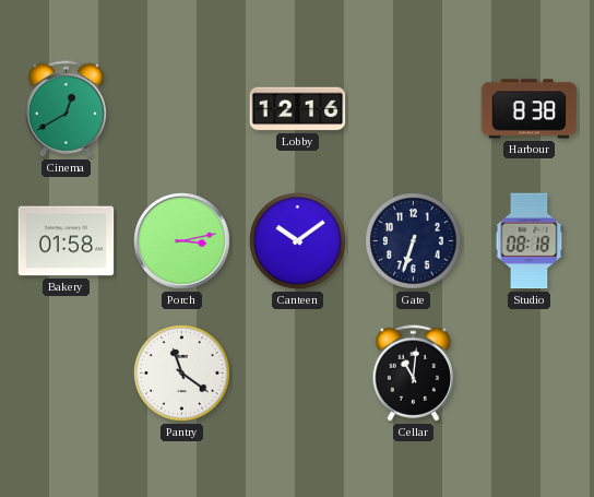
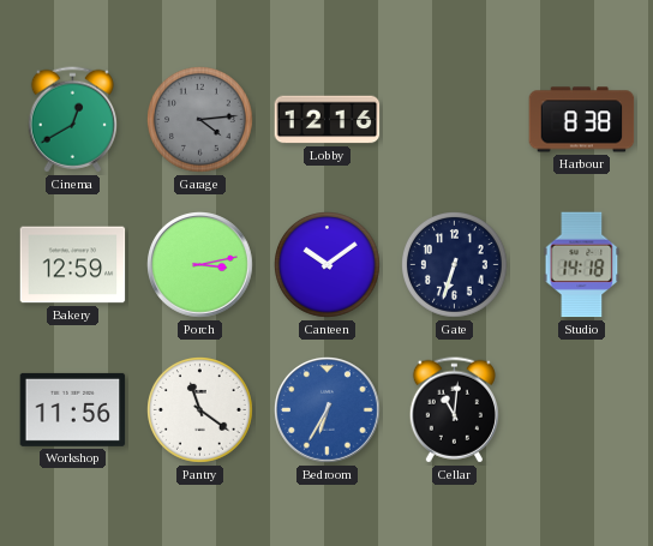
Garage: none -> 4:14
Bakery: 01:58 -> 12:59
Studio: 08:18 -> 14:18
Workshop: none -> 11:56
Bedroom: none -> 6:35
